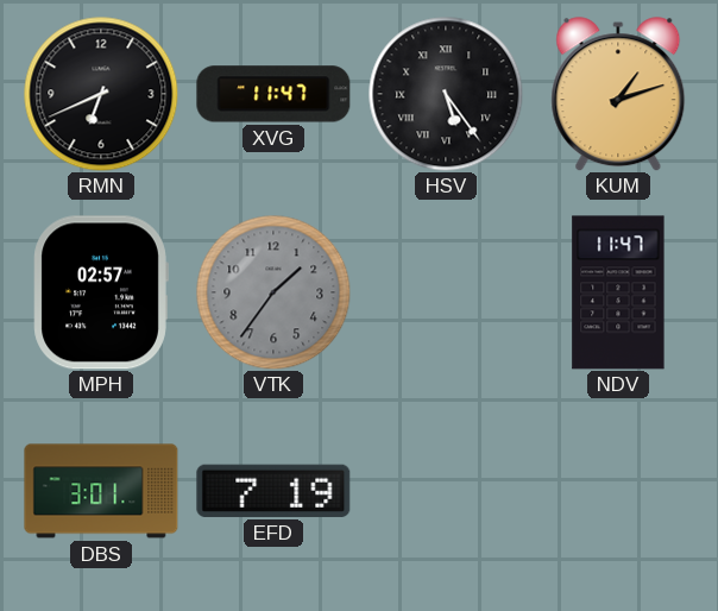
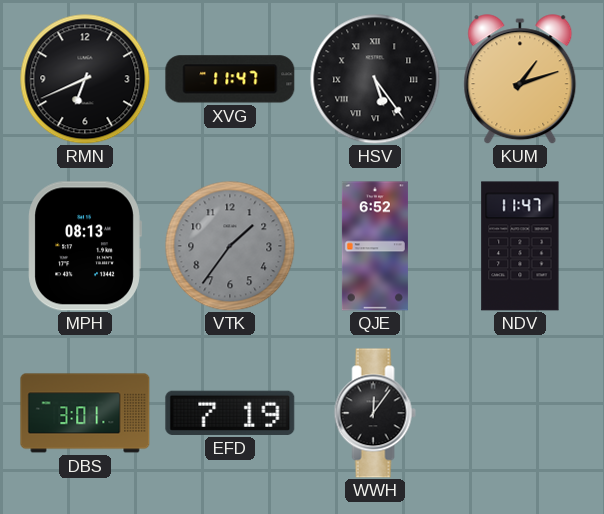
MPH: 02:57 -> 08:13
QJE: none -> 6:52
WWH: none -> 12:06
